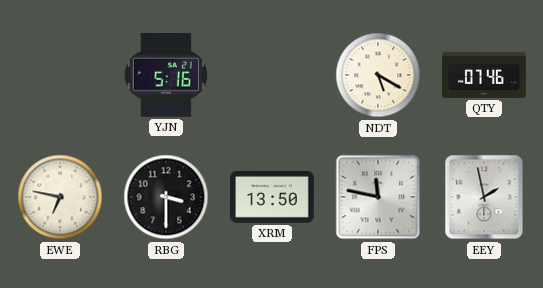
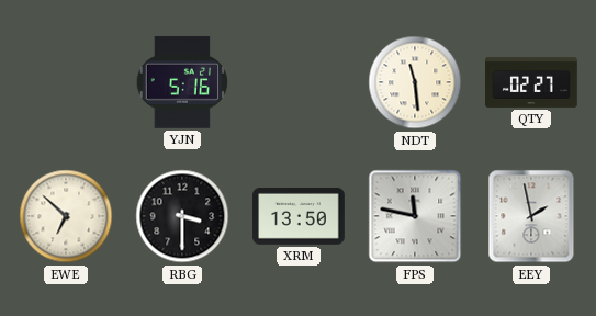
NDT: 5:20 -> 11:29
QTY: 07:46 -> 02:27
EWE: 6:47 -> 6:52
